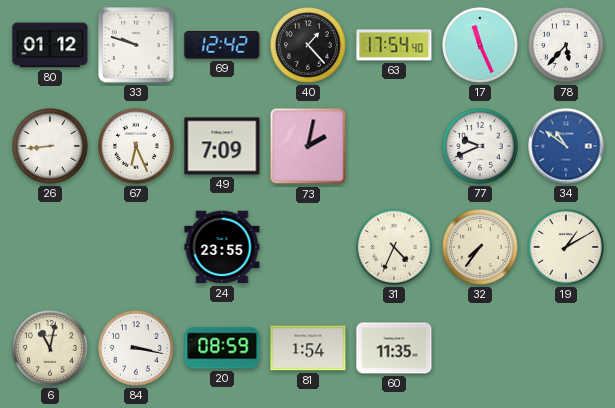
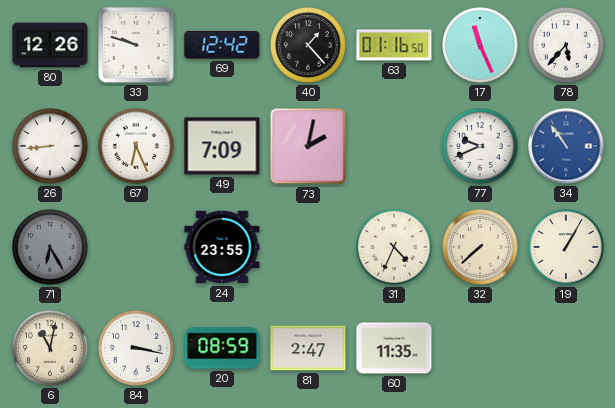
80: 01:12 -> 12:26
63: 17:54 -> 01:16
34: 10:51 -> 10:54
71: none -> 6:25
32: 7:36 -> 7:38
19: 1:10 -> 1:05
81: 1:54 -> 2:47
